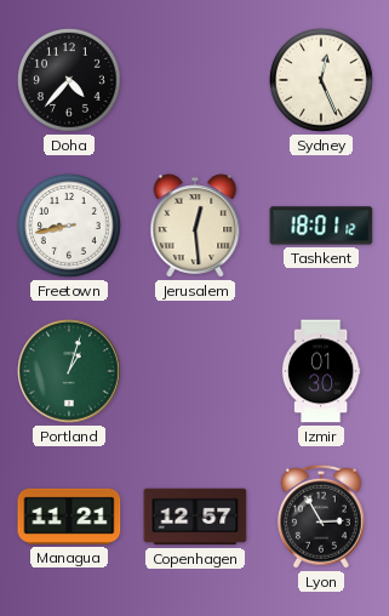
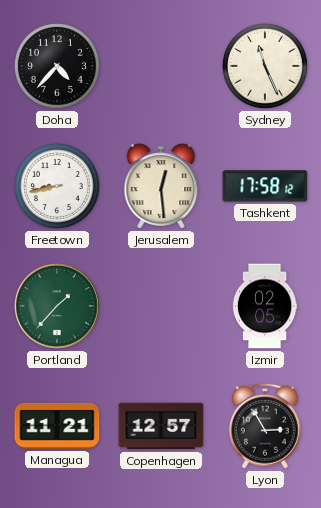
Sydney: 12:26 -> 11:26
Tashkent: 18:01 -> 17:58
Portland: 1:03 -> 1:37
Izmir: 01:30 -> 02:05
